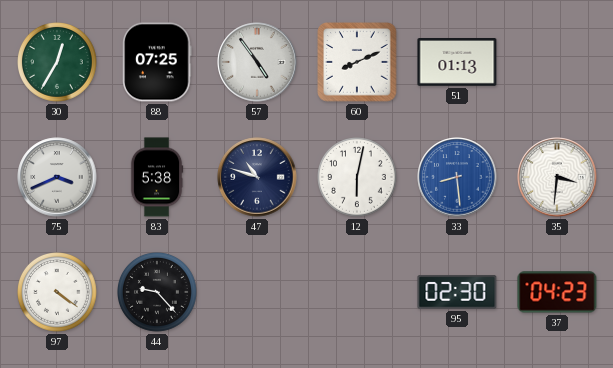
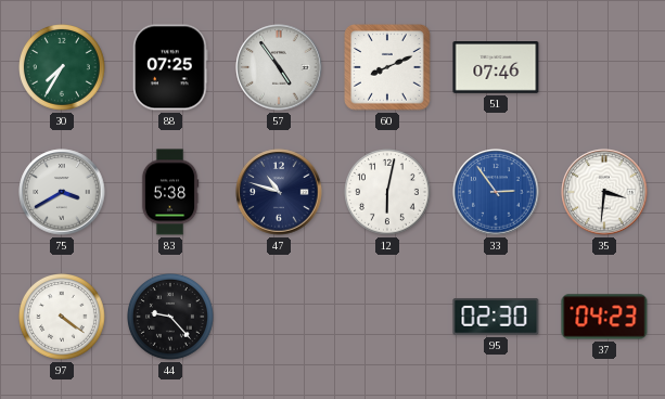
30: 12:35 -> 7:35
51: 01:13 -> 07:46
75: 3:41 -> 3:40
33: 8:29 -> 2:54
